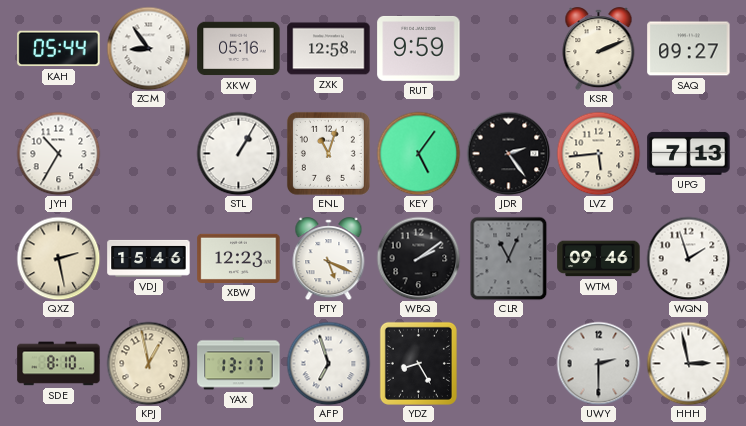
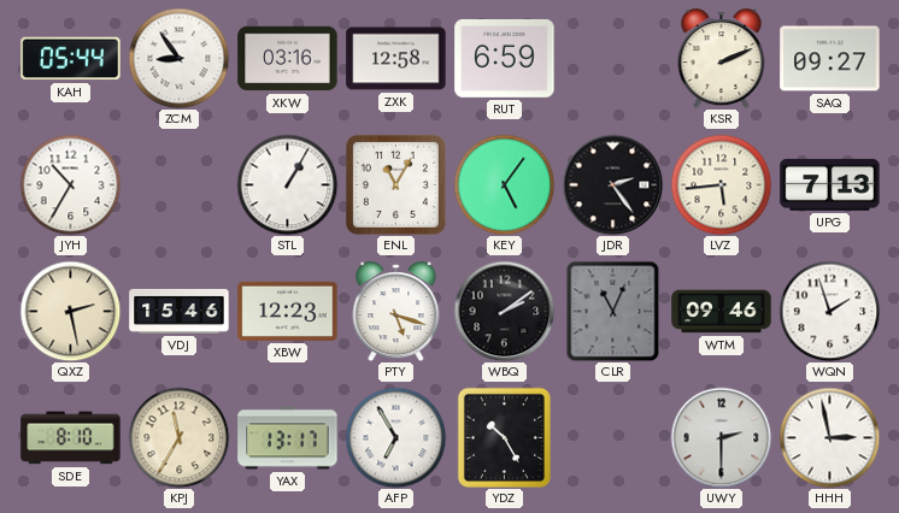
XKW: 05:16 -> 03:16
RUT: 9:59 -> 6:59
ENL: 11:03 -> 11:05
PTY: 5:19 -> 5:18
KPJ: 12:58 -> 11:35
AFP: 6:57 -> 6:55
YDZ: 8:25 -> 10:25
